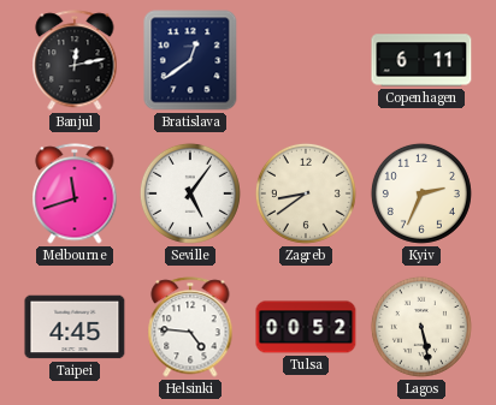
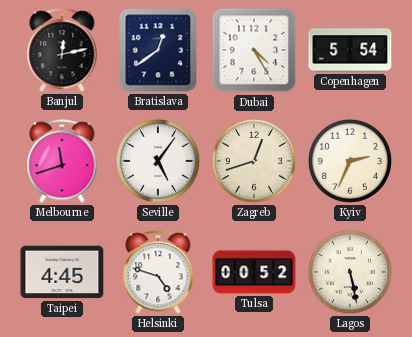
Dubai: none -> 4:25
Copenhagen: 6:11 -> 5:54
Zagreb: 8:39 -> 12:42
Helsinki: 4:46 -> 4:48
